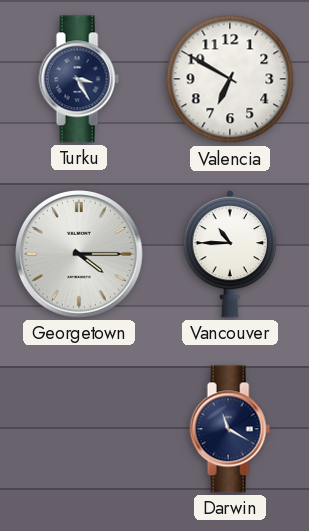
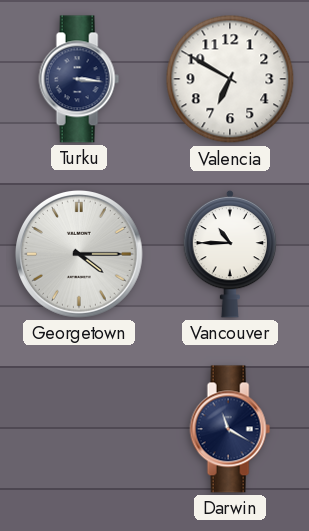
Turku: 3:25 -> 3:16
